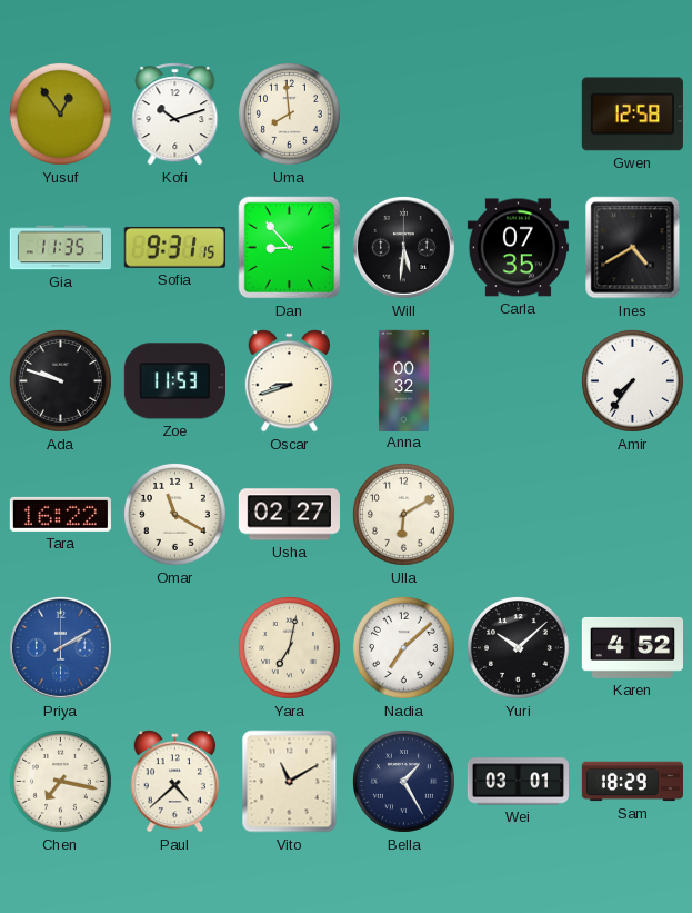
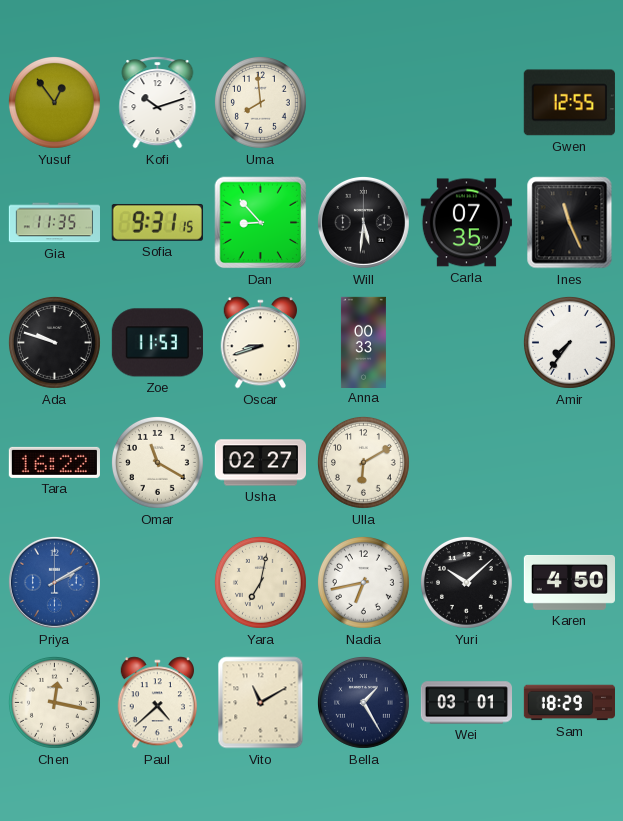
Gwen: 12:58 -> 12:55
Ines: 4:40 -> 11:26
Anna: 00:32 -> 00:33
Nadia: 7:08 -> 6:43
Karen: 4:52 -> 4:50
Chen: 7:17 -> 12:17
